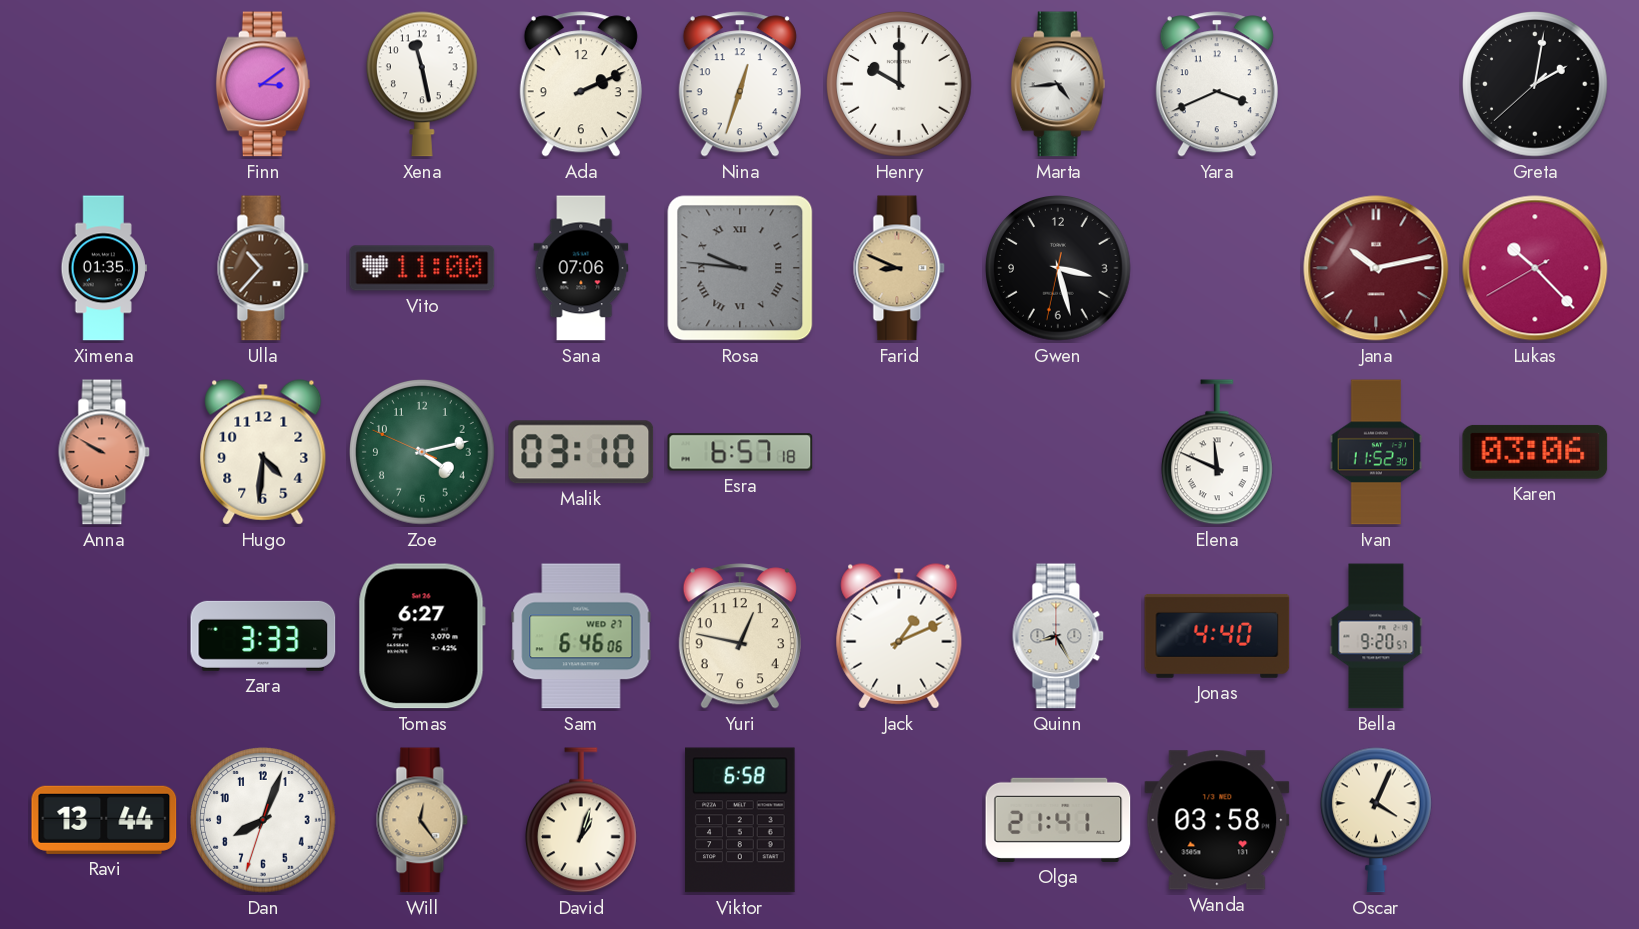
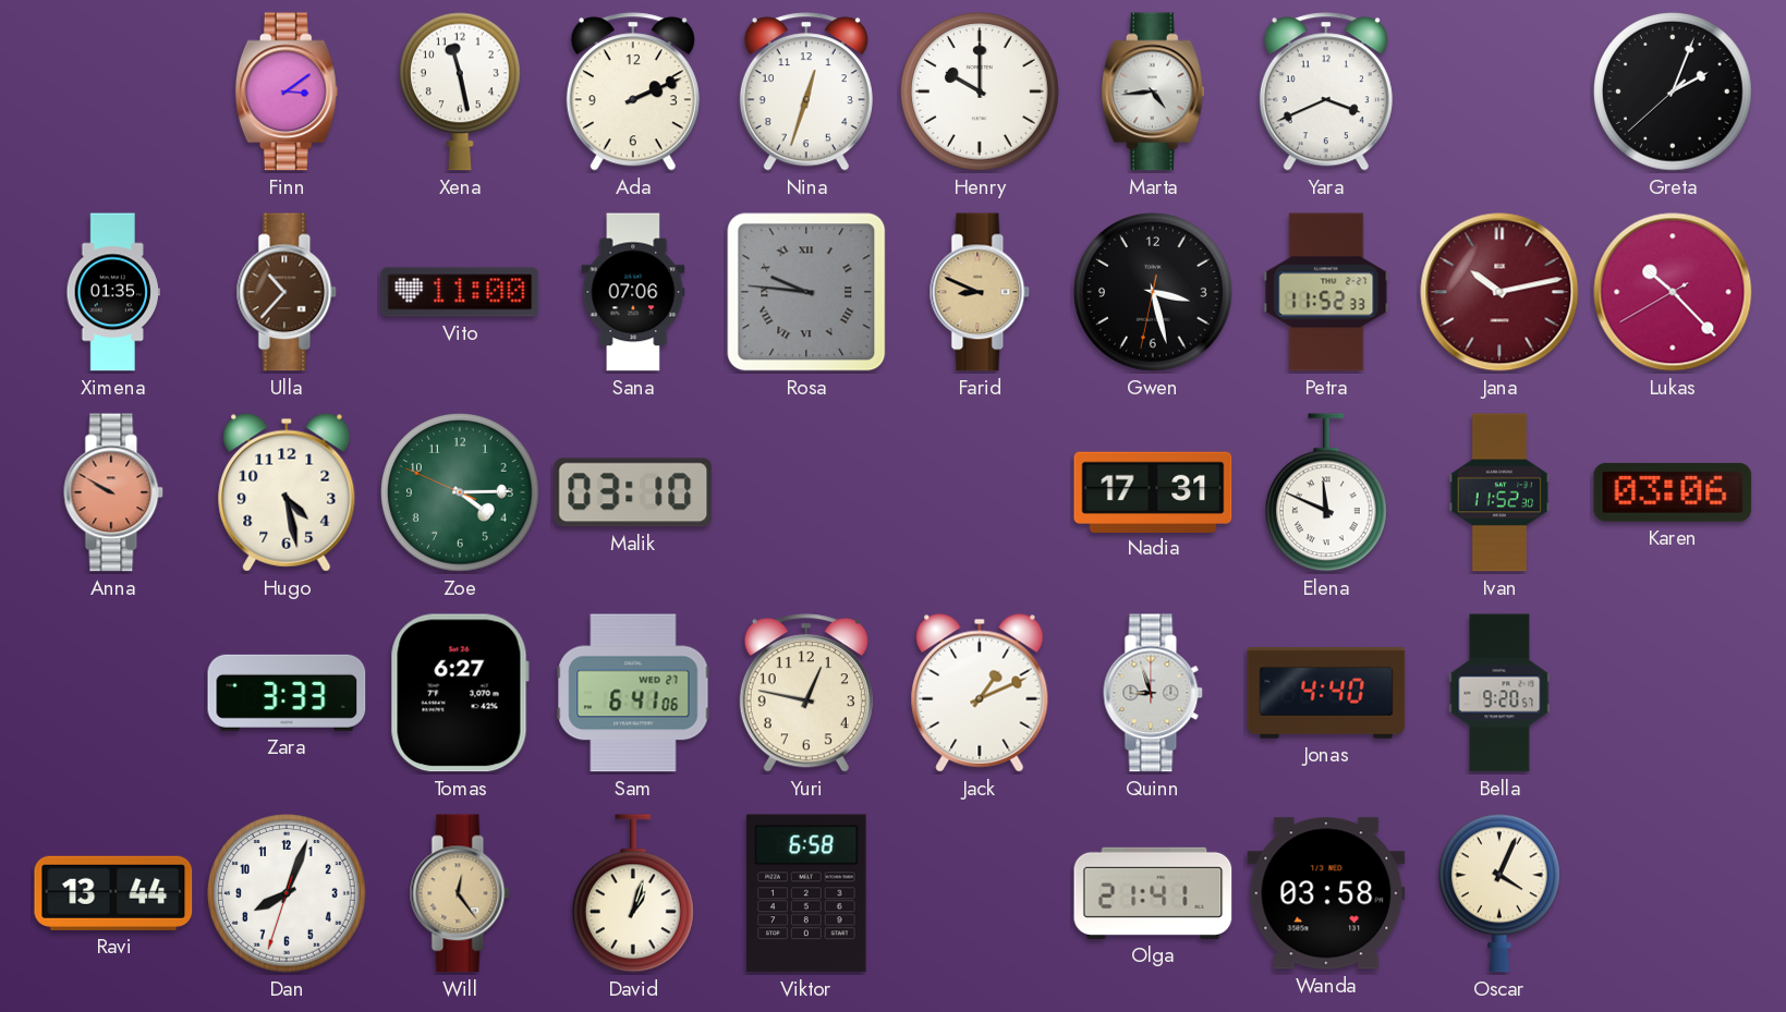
Greta: 2:01 -> 2:03
Petra: none -> 11:52
Hugo: 4:31 -> 4:28
Zoe: 4:12 -> 4:14
Esra: 6:57 -> none
Nadia: none -> 17:31
Sam: 6:46 -> 6:41
Quinn: 8:25 -> 8:57
